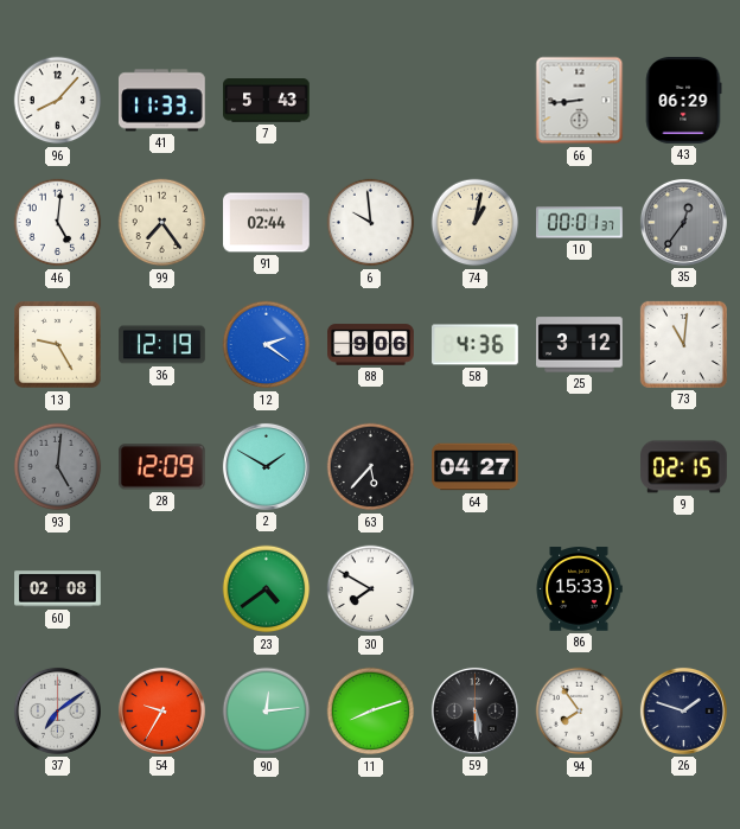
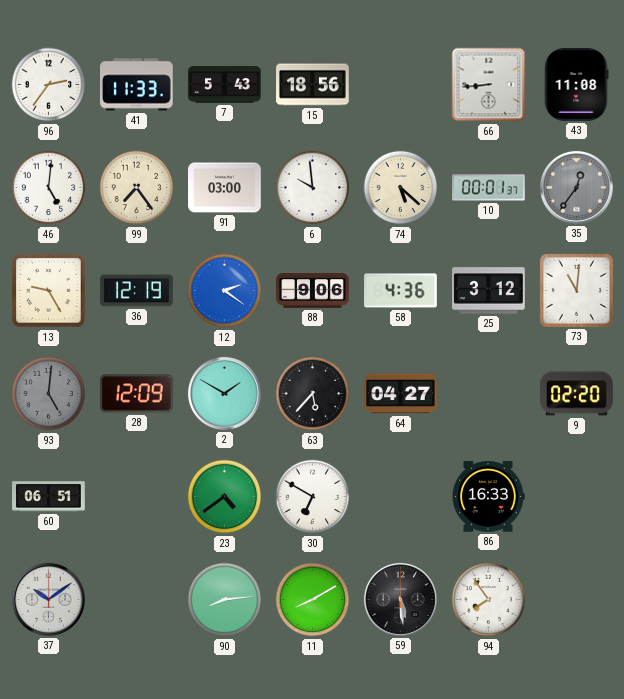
96: 8:07 -> 2:36
15: none -> 18:56
43: 06:29 -> 11:08
91: 02:44 -> 03:00
74: 1:02 -> 5:22
9: 02:15 -> 02:20
60: 02:08 -> 06:51
30: 7:50 -> 6:50
86: 15:33 -> 16:33
37: 7:09 -> 10:09
54: 9:35 -> none
90: 12:14 -> 8:14
11: 8:12 -> 8:10
26: 1:48 -> none
